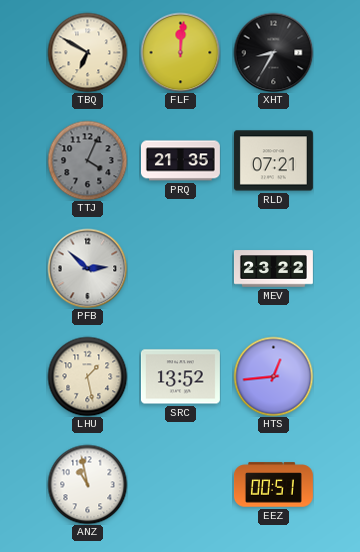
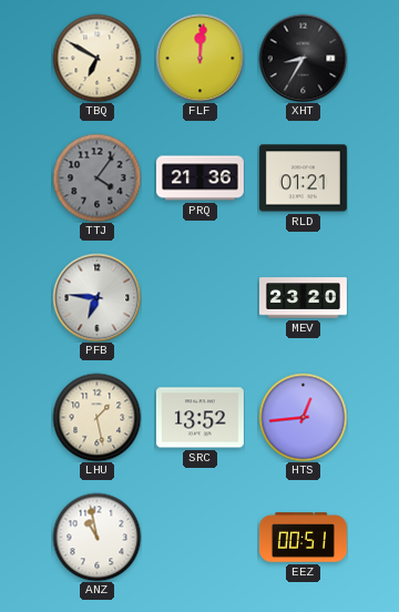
TTJ: 4:04 -> 4:06
PRQ: 21:35 -> 21:36
RLD: 07:21 -> 01:21
PFB: 2:52 -> 6:46
MEV: 23:22 -> 23:20
